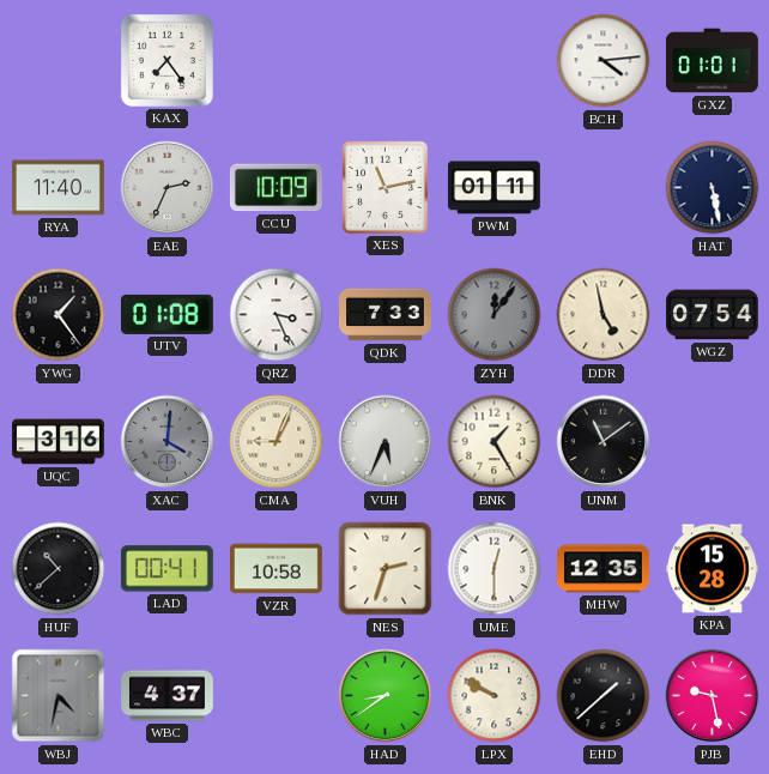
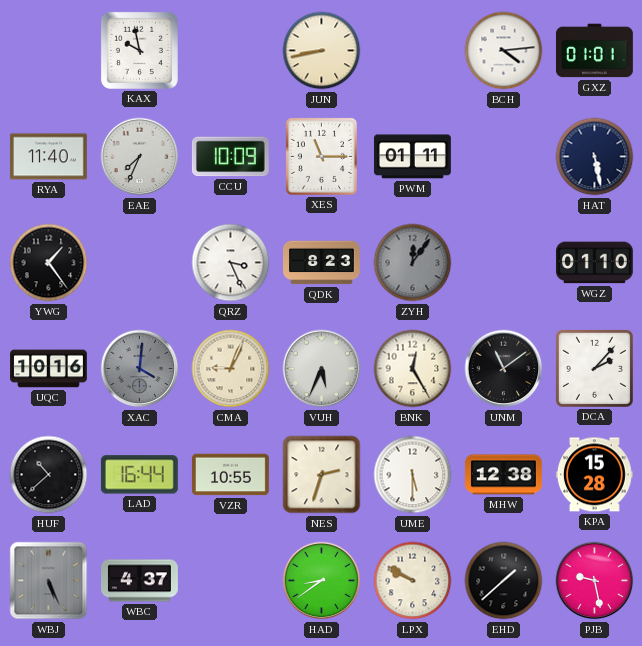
KAX: 7:24 -> 9:58
JUN: none -> 8:43
EAE: 2:34 -> 7:34
XES: 11:13 -> 11:15
UTV: 01:08 -> none
QDK: 7:33 -> 8:23
DDR: 4:58 -> none
WGZ: 07:54 -> 01:10
UQC: 3:16 -> 10:16
BNK: 1:25 -> 12:25
DCA: none -> 2:07
LAD: 00:41 -> 16:44
VZR: 10:58 -> 10:55
UME: 12:30 -> 5:30
MHW: 12:35 -> 12:38
WBJ: 4:32 -> 5:26
